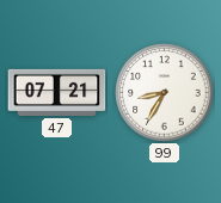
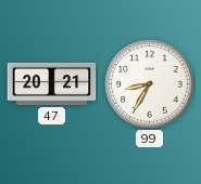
47: 07:21 -> 20:21
